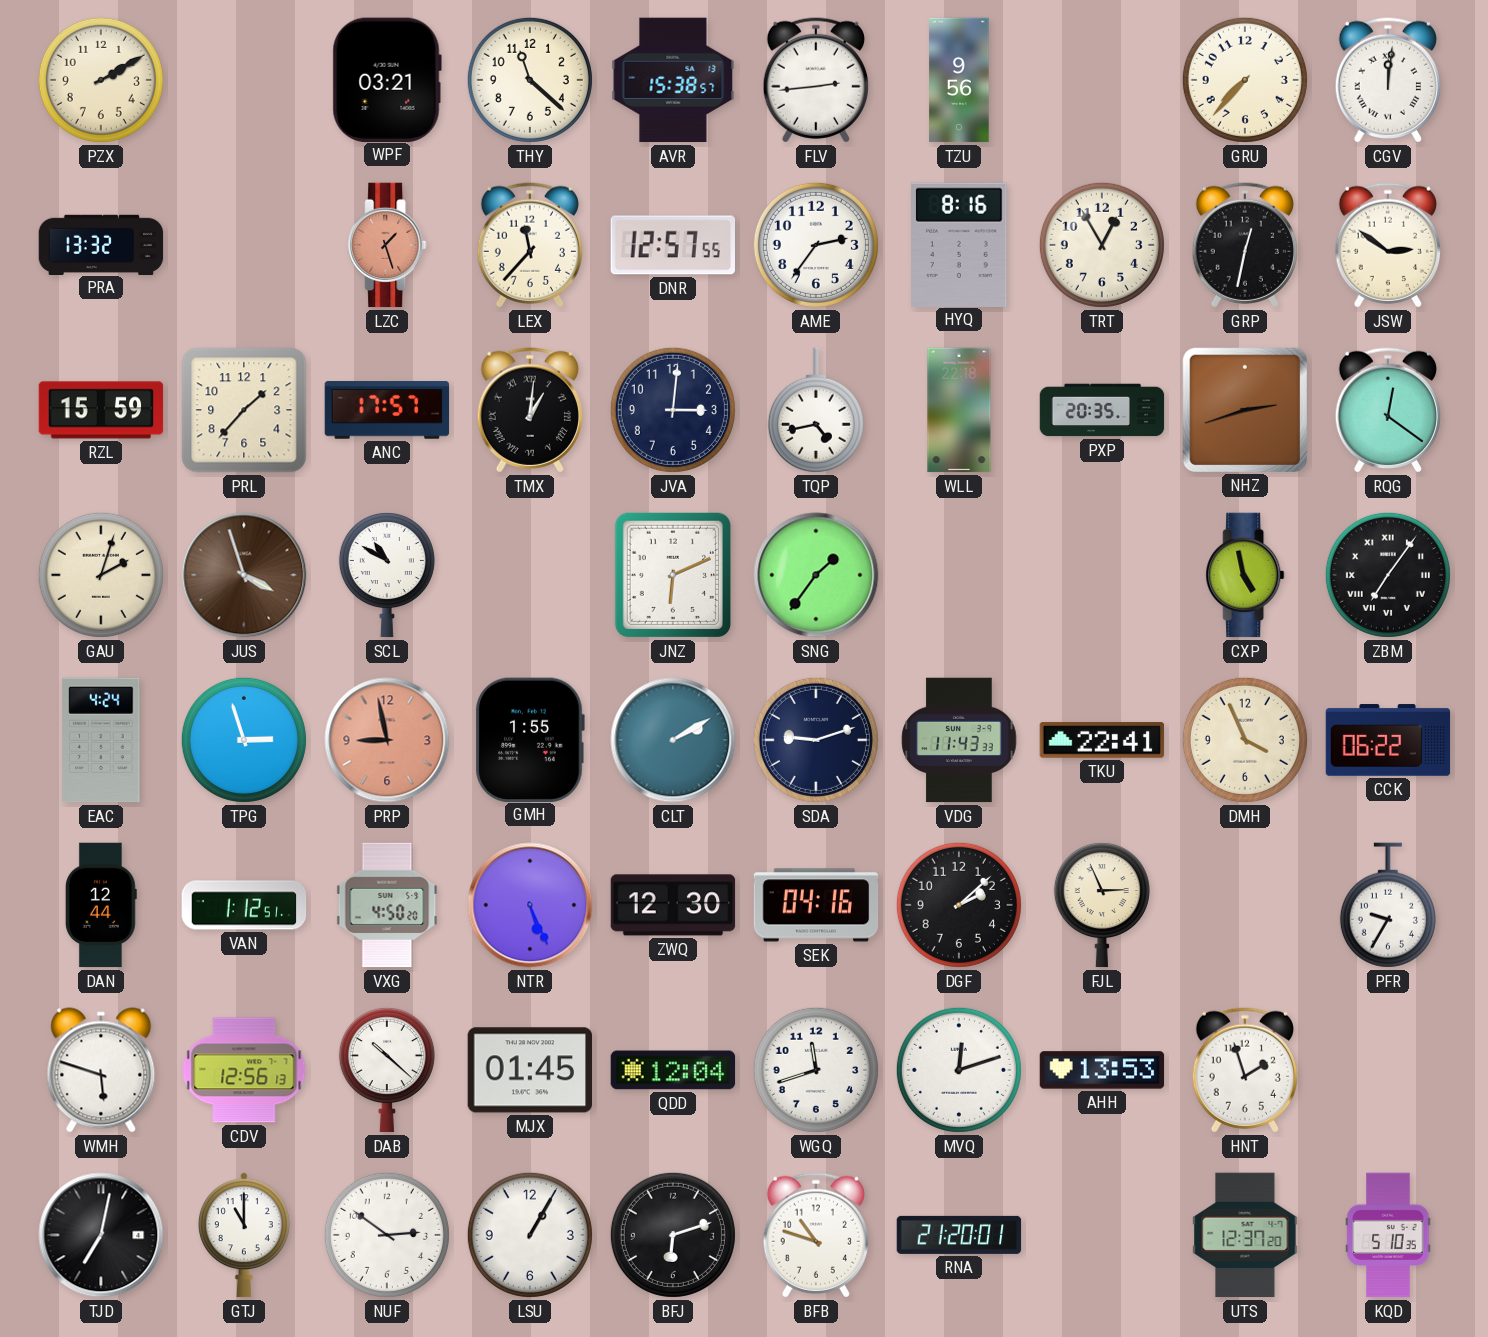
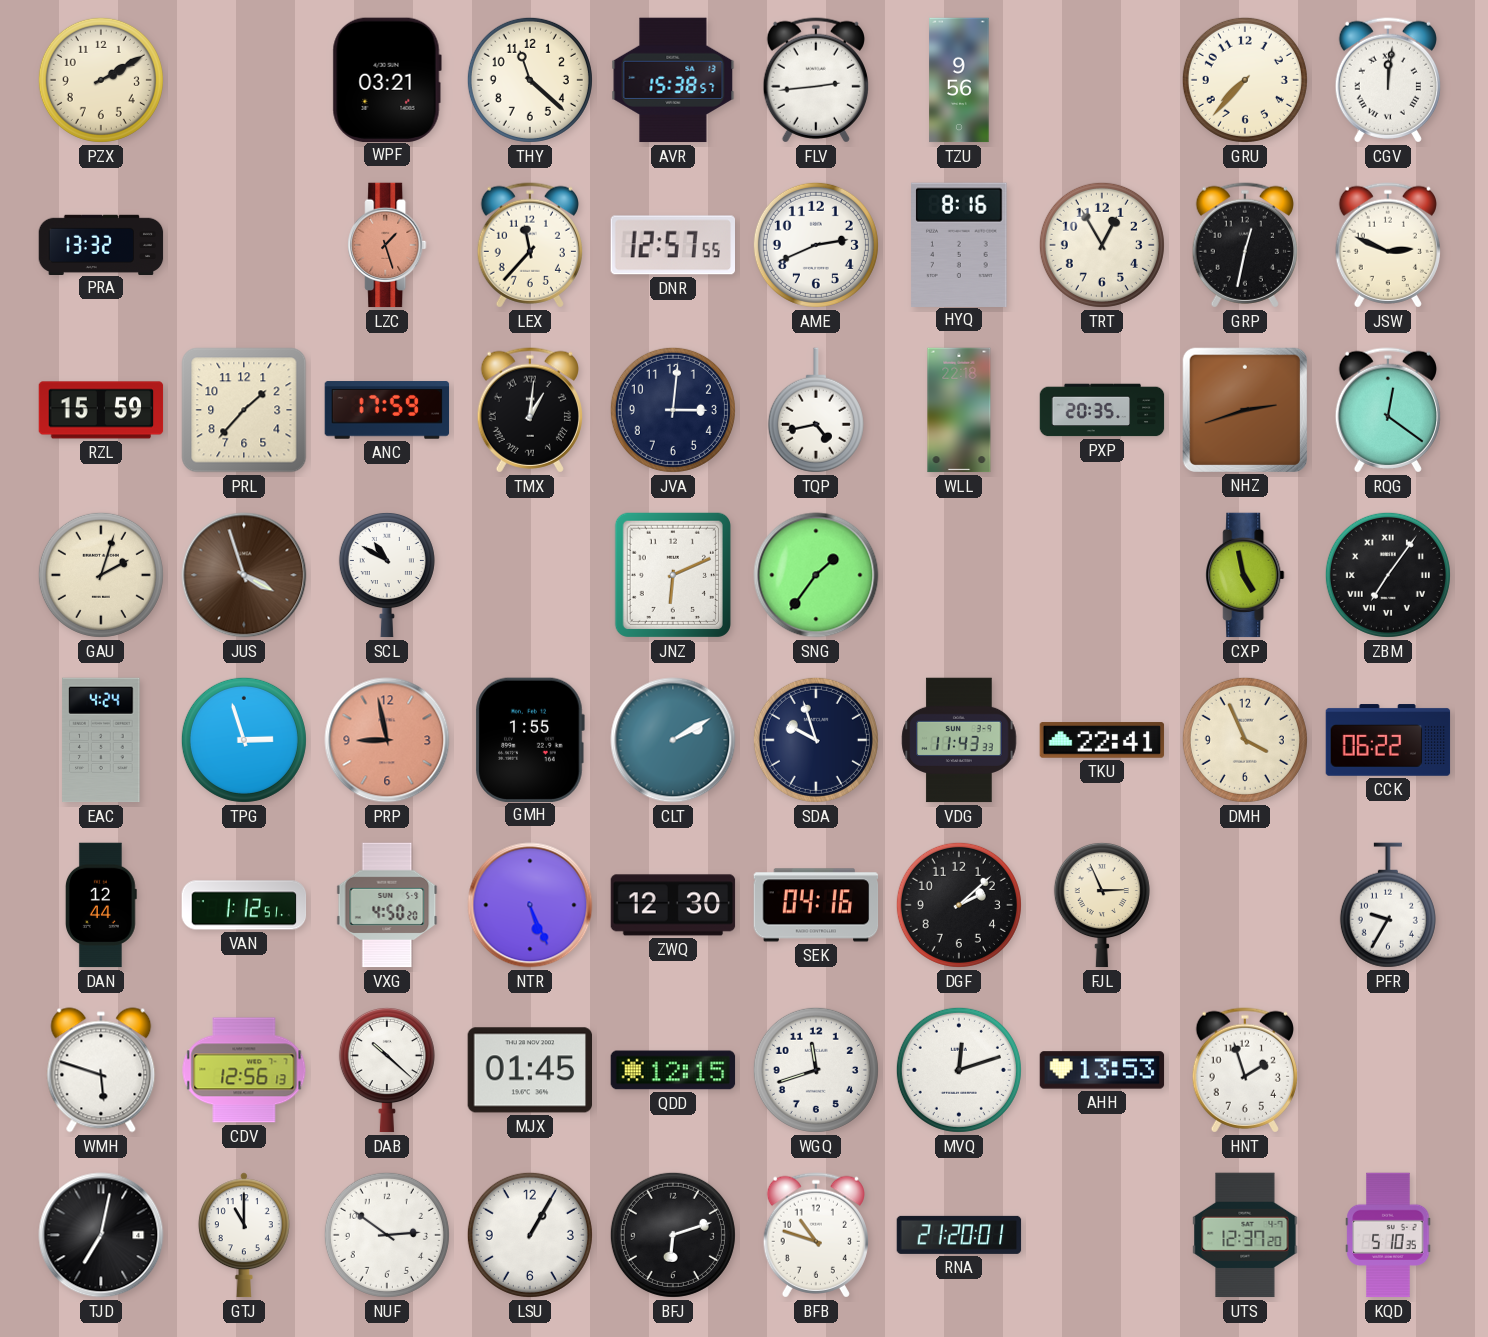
AME: 2:36 -> 2:41
JSW: 2:51 -> 2:49
ANC: 17:57 -> 17:59
SDA: 9:12 -> 9:57
QDD: 12:04 -> 12:15
